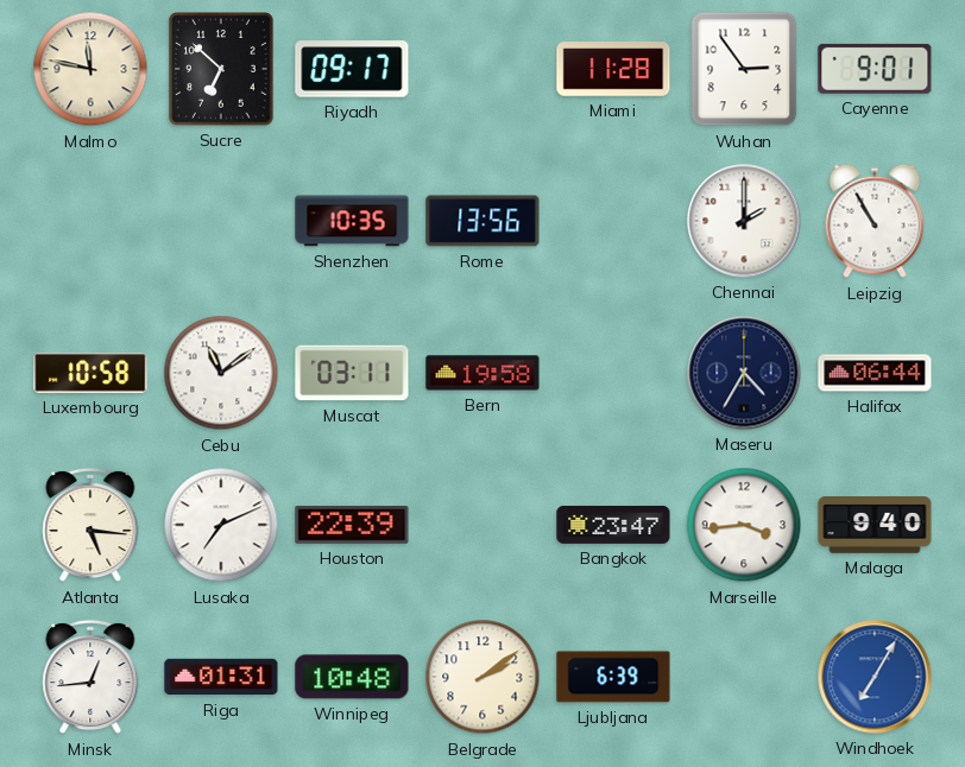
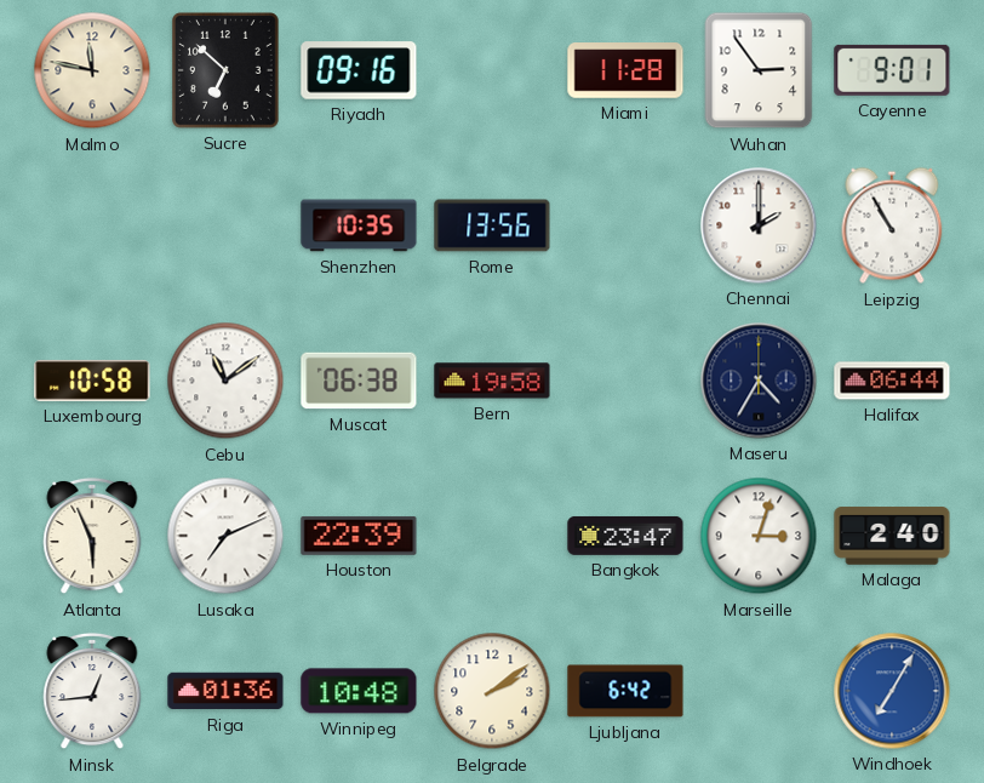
Riyadh: 09:17 -> 09:16
Muscat: 03:11 -> 06:38
Atlanta: 5:16 -> 5:56
Marseille: 3:44 -> 3:03
Malaga: 9:40 -> 2:40
Riga: 01:31 -> 01:36
Ljubljana: 6:39 -> 6:42
